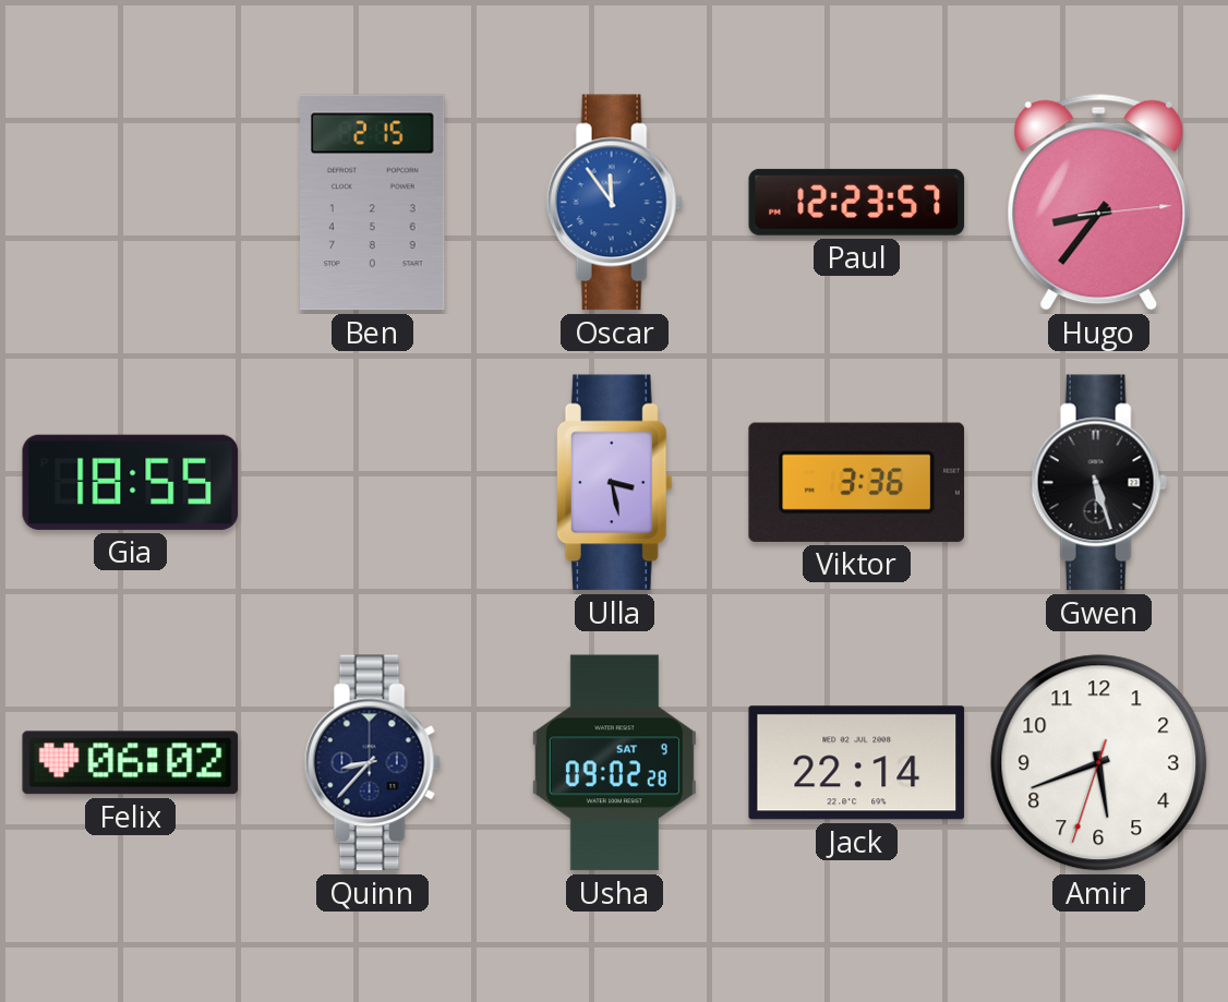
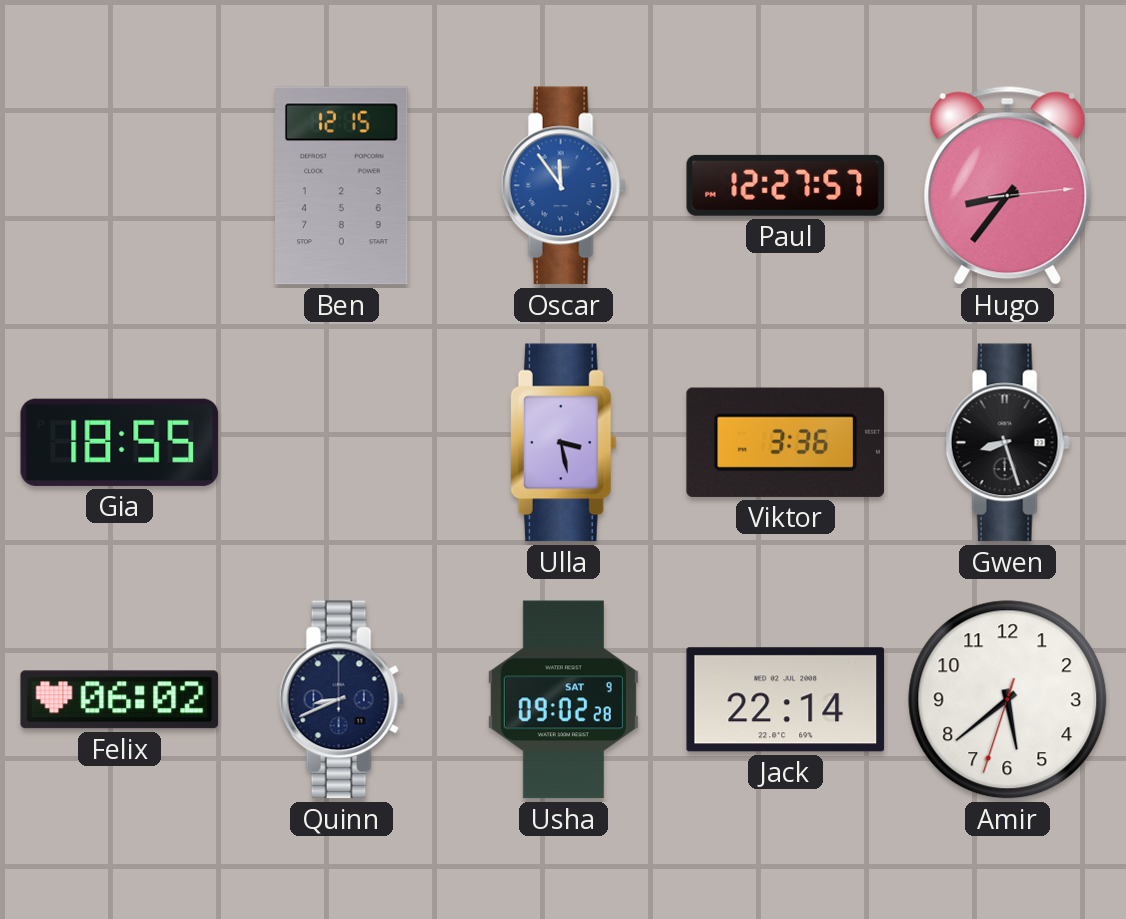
Ben: 2:15 -> 12:15
Paul: 12:23 -> 12:27
Gwen: 5:27 -> 8:27
Quinn: 8:37 -> 8:41
Amir: 5:41 -> 5:38
